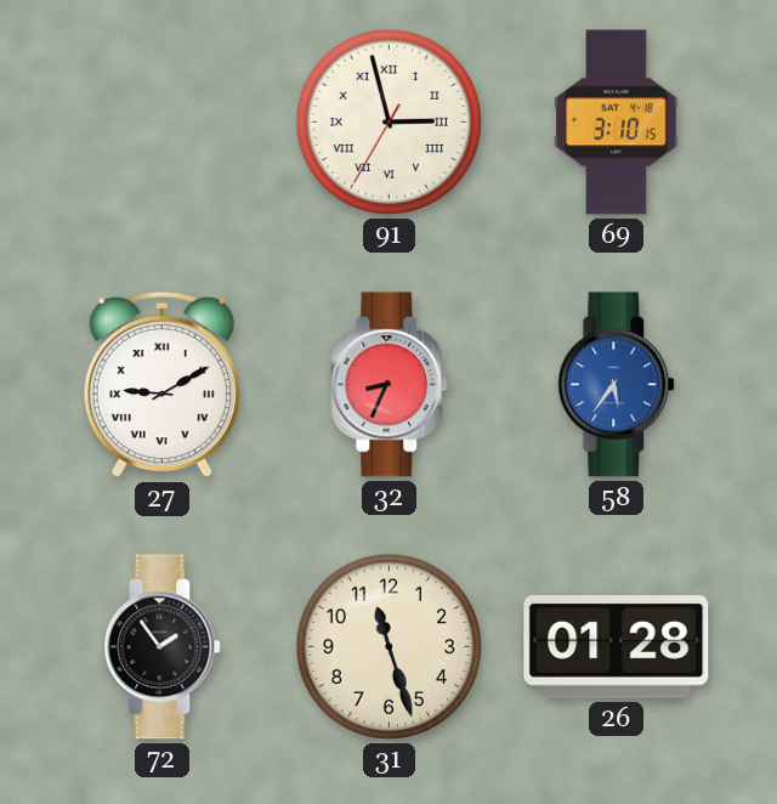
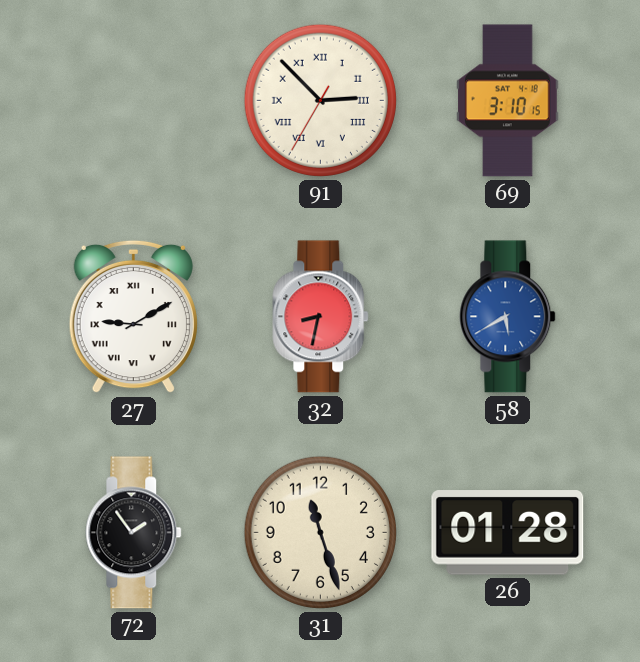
91: 2:57 -> 2:52
32: 8:34 -> 8:32
58: 5:36 -> 5:40
